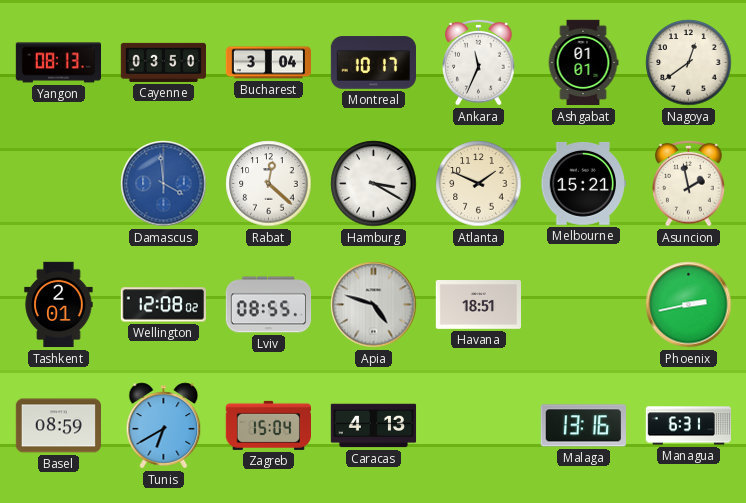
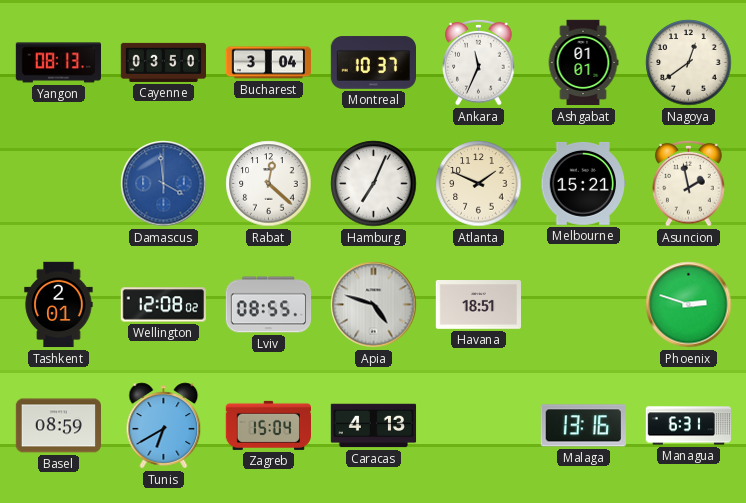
Montreal: 10:17 -> 10:37
Hamburg: 3:20 -> 7:04
Phoenix: 2:43 -> 2:48
